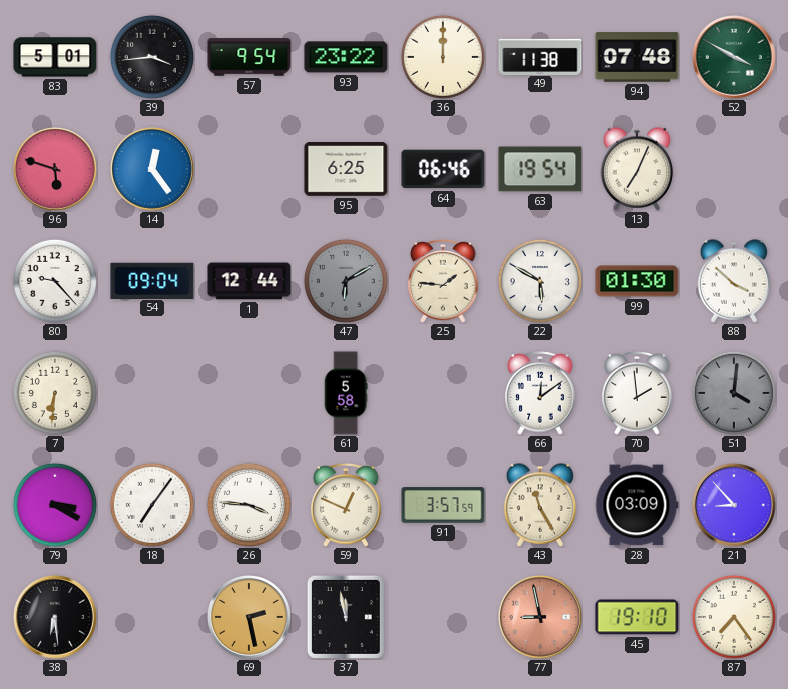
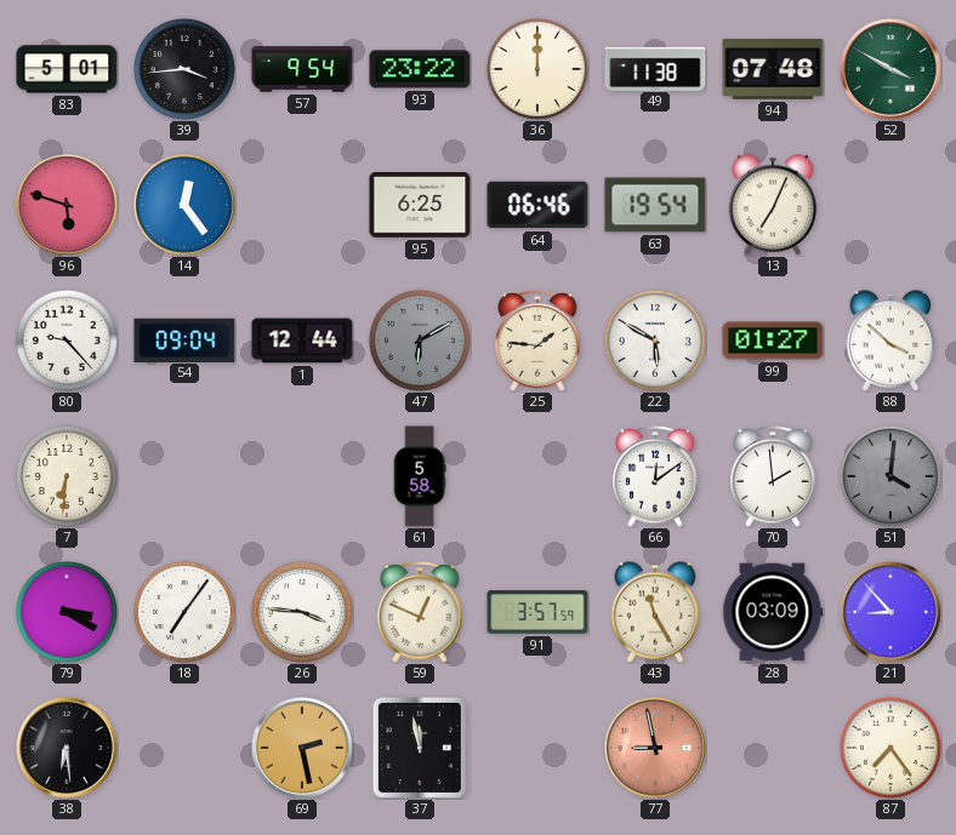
99: 01:30 -> 01:27
45: 19:10 -> none
